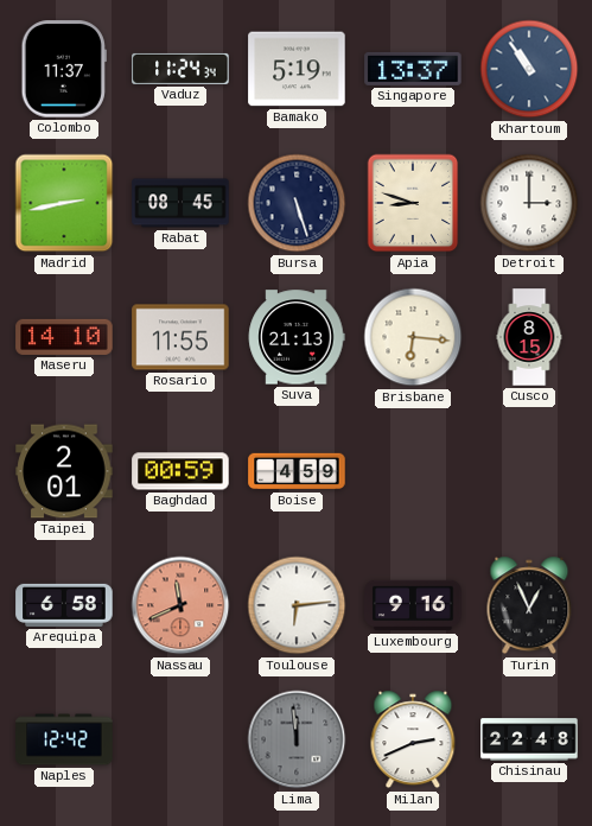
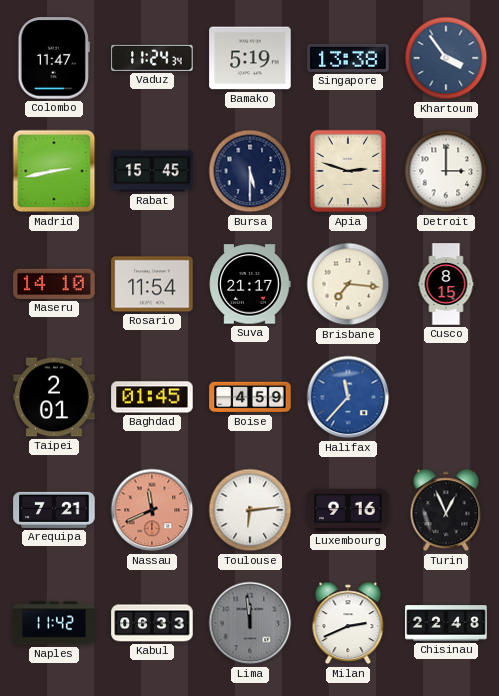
Colombo: 11:37 -> 11:47
Singapore: 13:37 -> 13:38
Khartoum: 10:54 -> 3:54
Rabat: 08:45 -> 15:45
Bursa: 5:27 -> 5:30
Apia: 8:48 -> 2:48
Rosario: 11:55 -> 11:54
Suva: 21:13 -> 21:17
Brisbane: 6:16 -> 7:16
Baghdad: 00:59 -> 01:45
Halifax: none -> 11:37
Arequipa: 6:58 -> 7:21
Naples: 12:42 -> 11:42
Kabul: none -> 06:33
